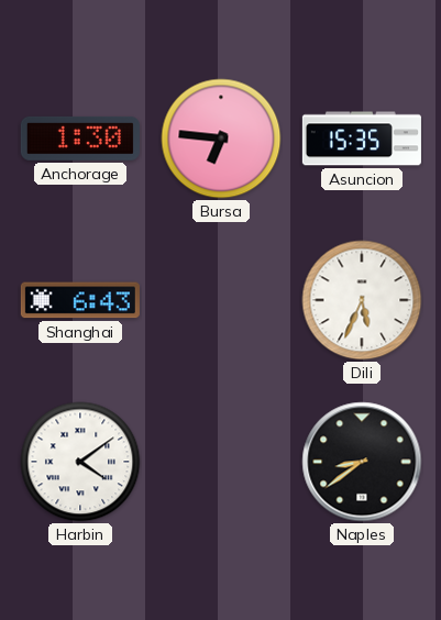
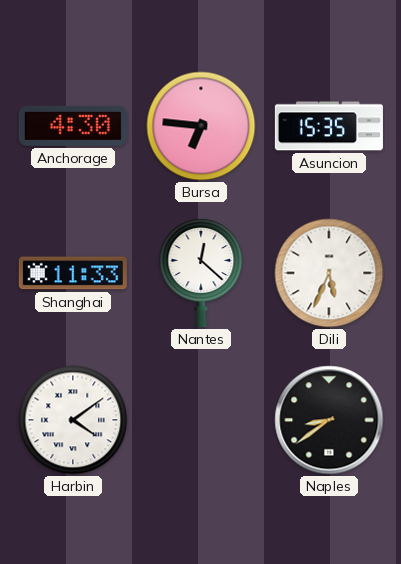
Anchorage: 1:30 -> 4:30
Shanghai: 6:43 -> 11:33
Nantes: none -> 12:22
